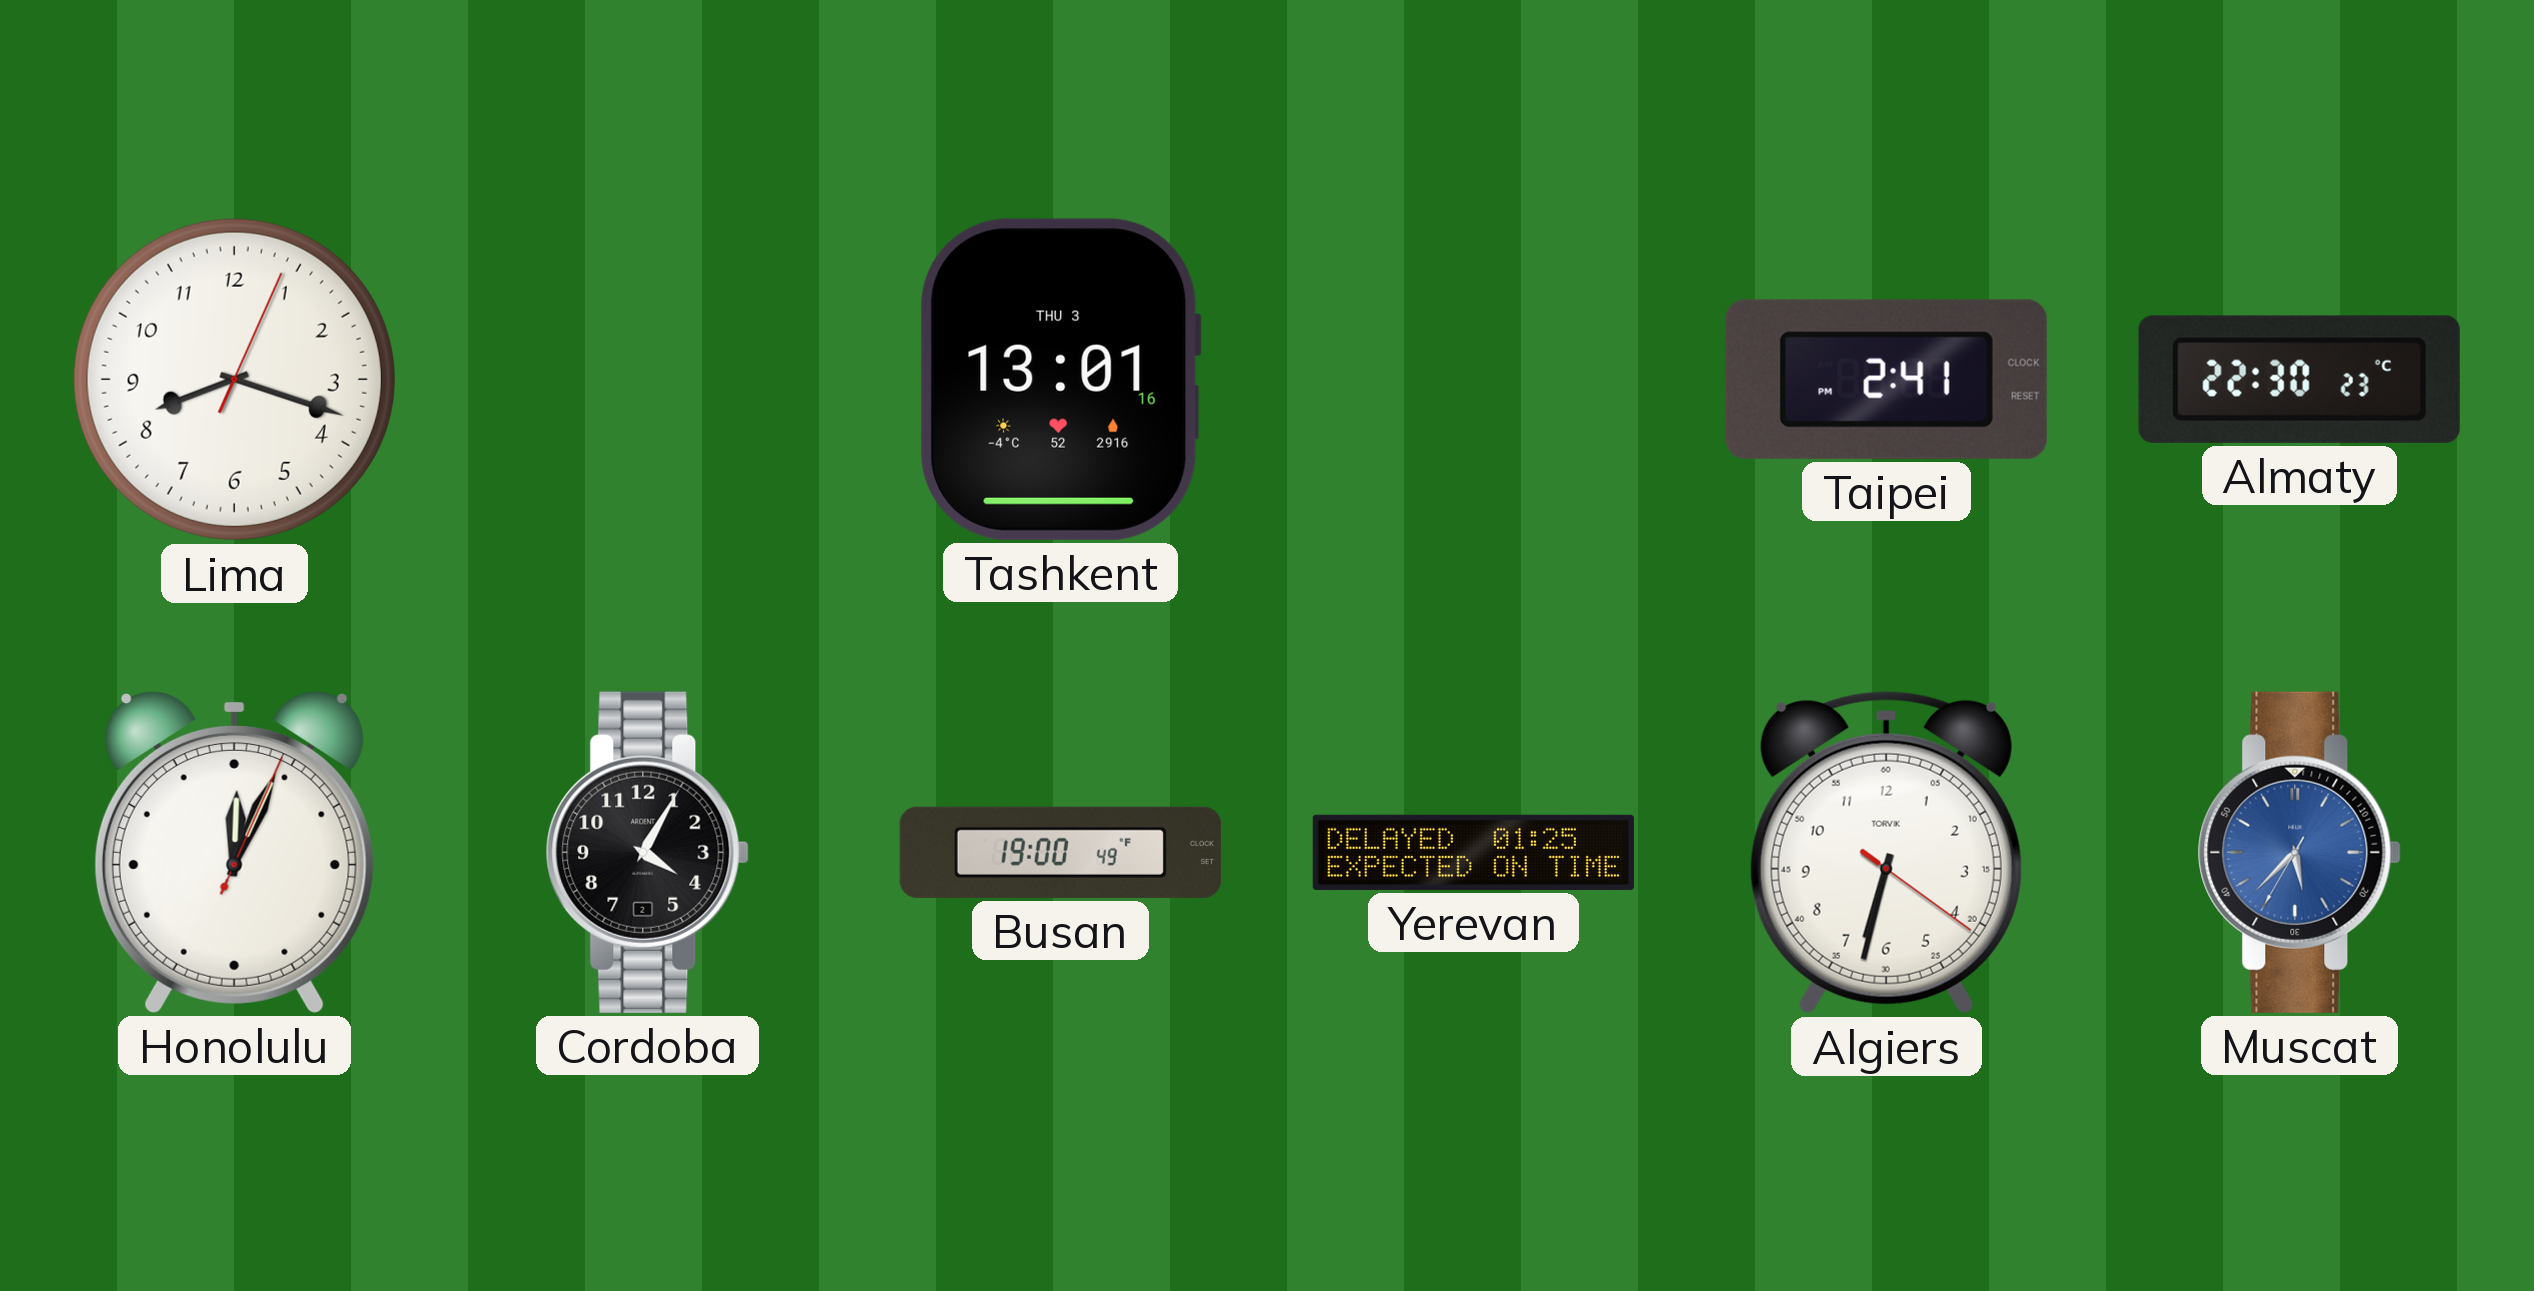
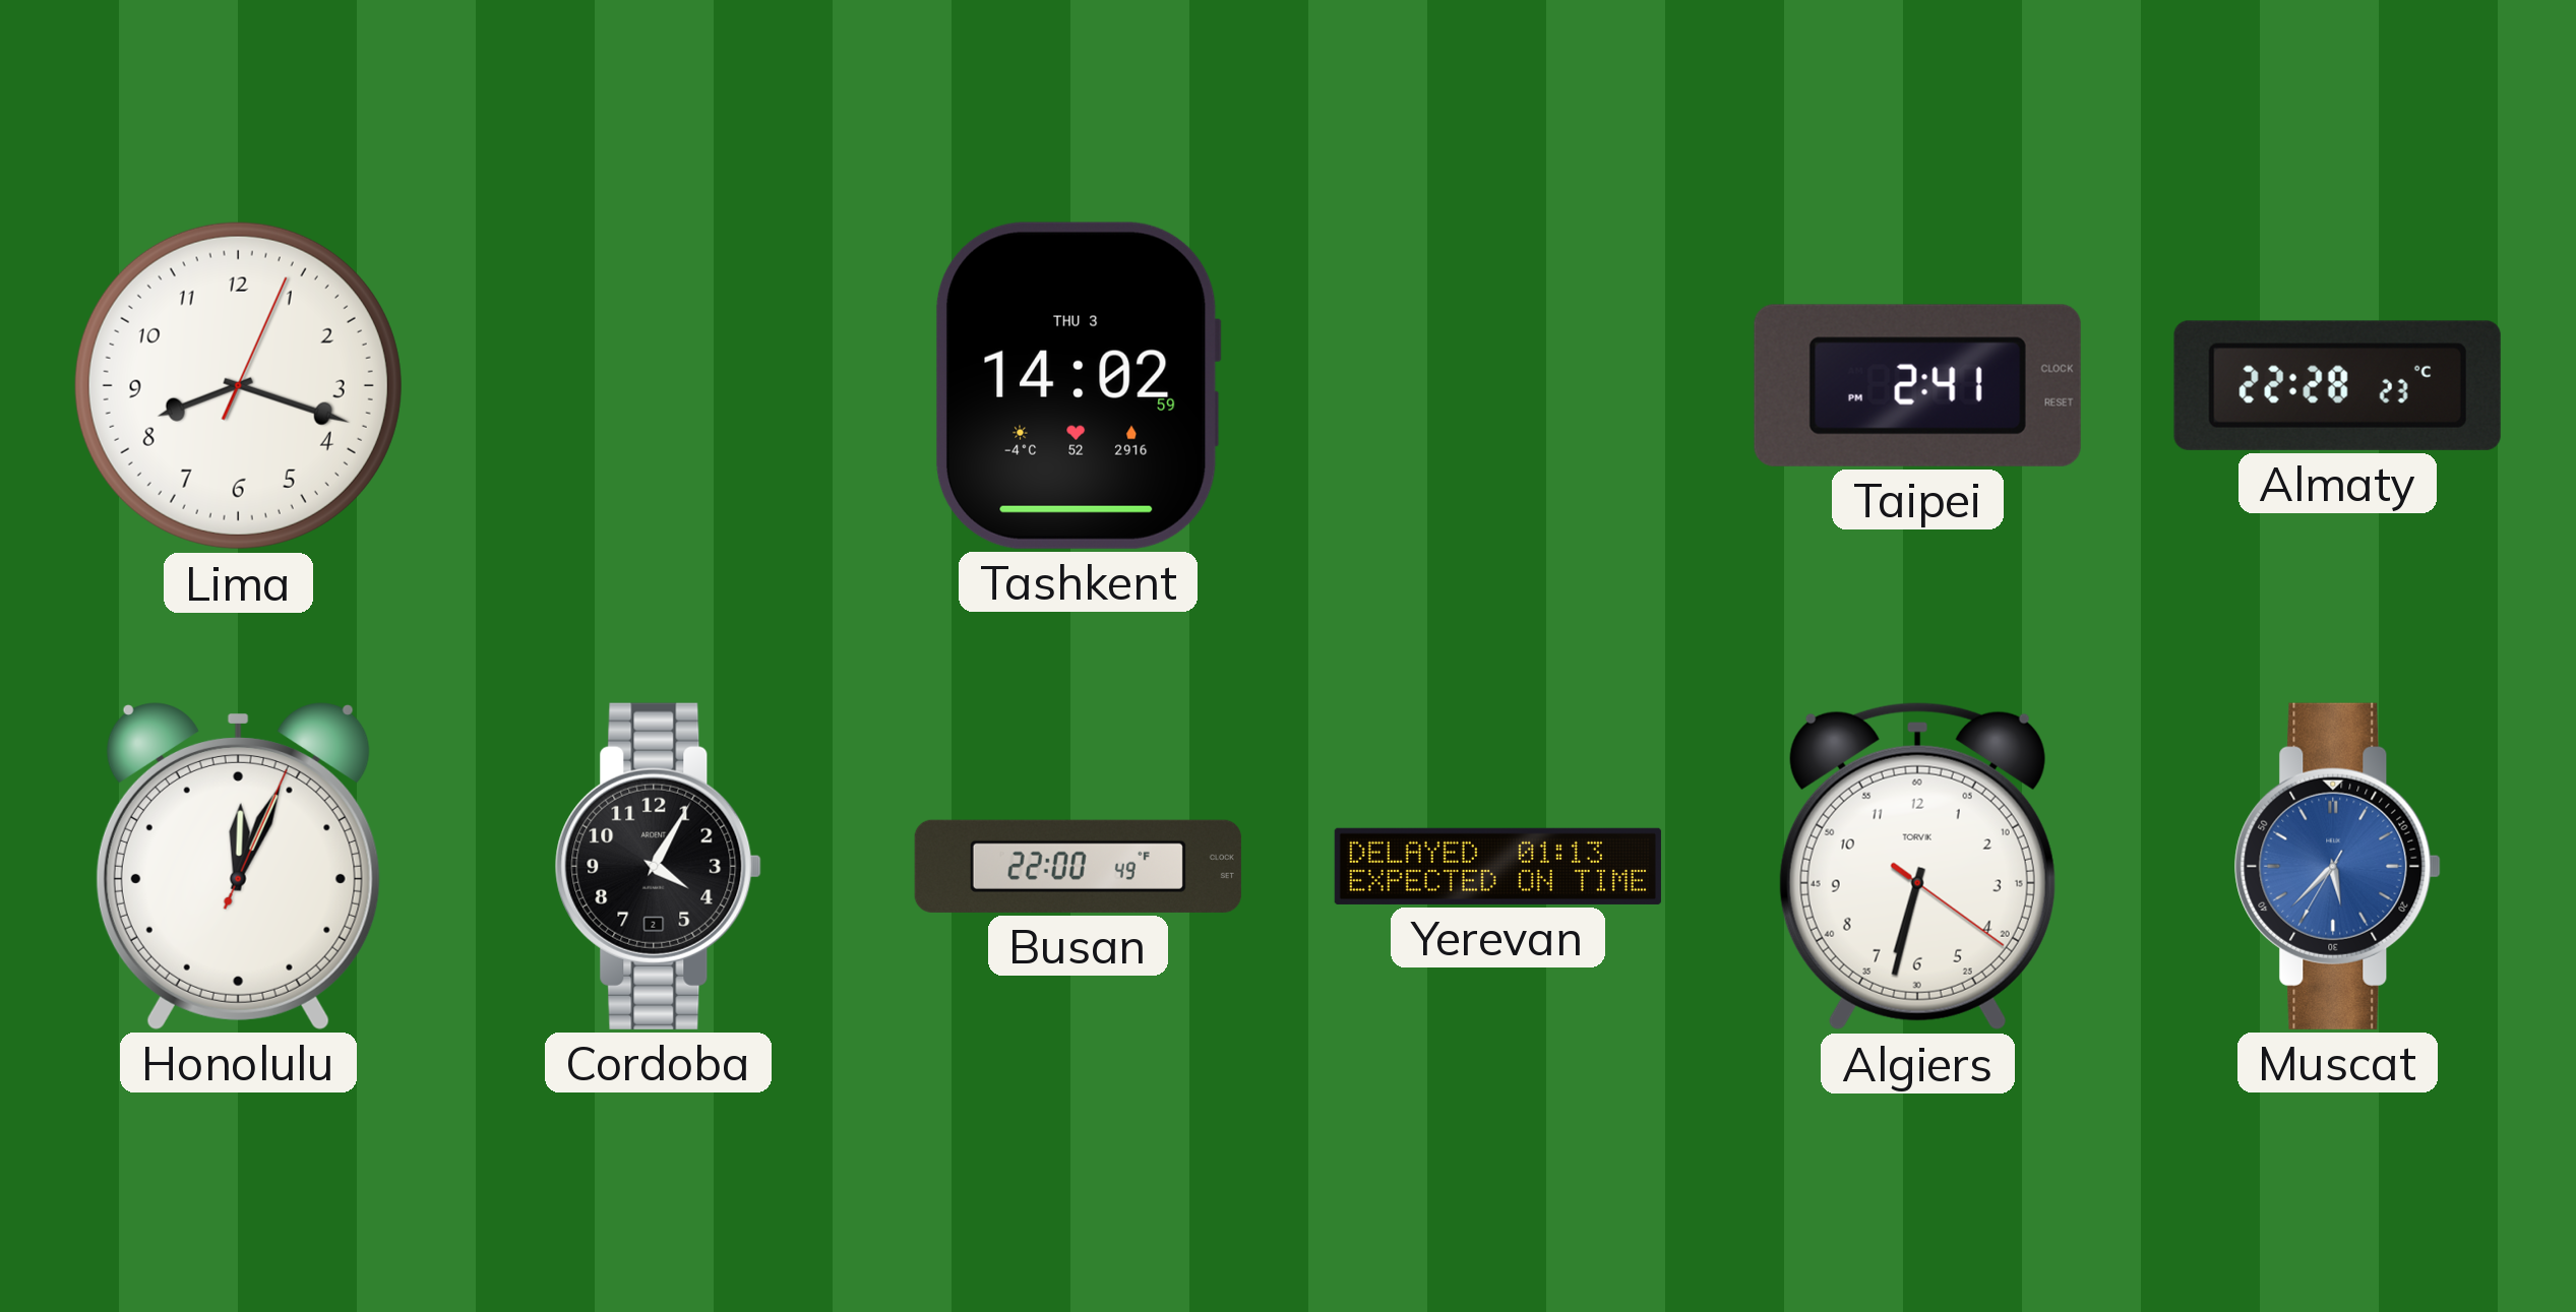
Tashkent: 13:01 -> 14:02
Almaty: 22:30 -> 22:28
Busan: 19:00 -> 22:00
Yerevan: 01:25 -> 01:13
